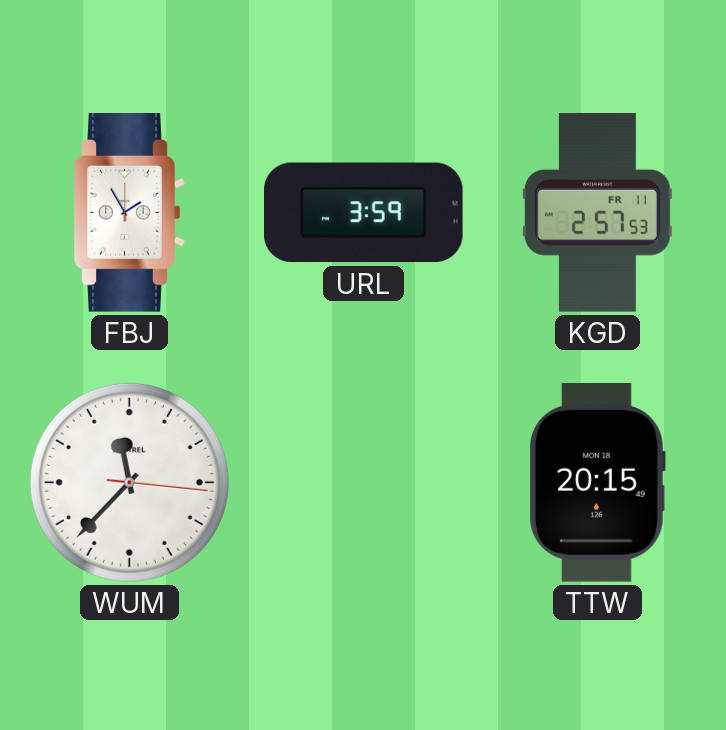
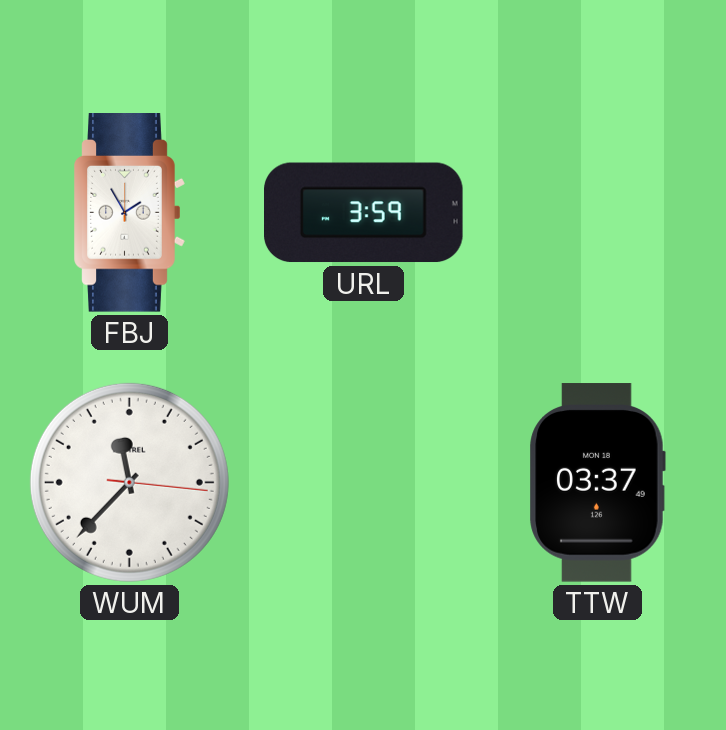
KGD: 2:57 -> none
TTW: 20:15 -> 03:37
